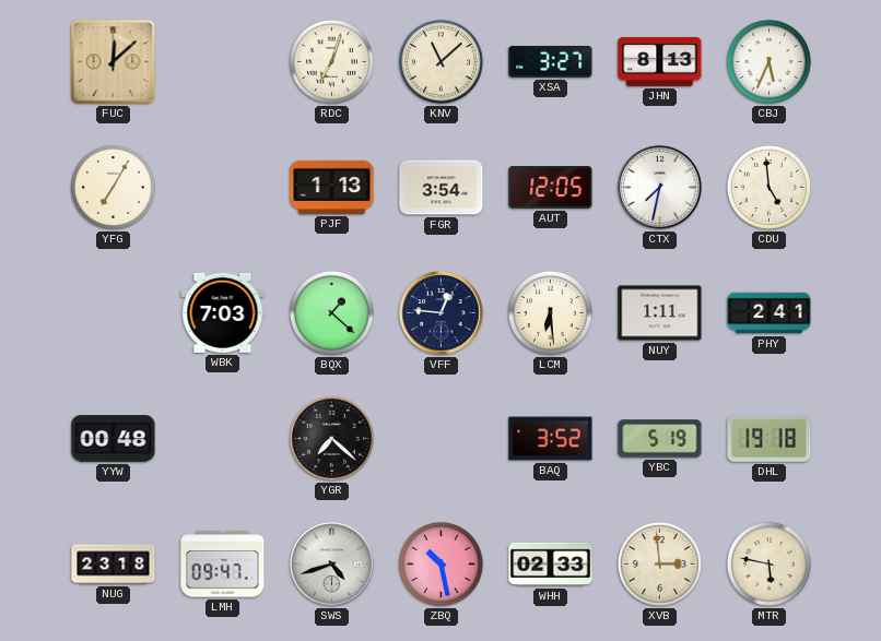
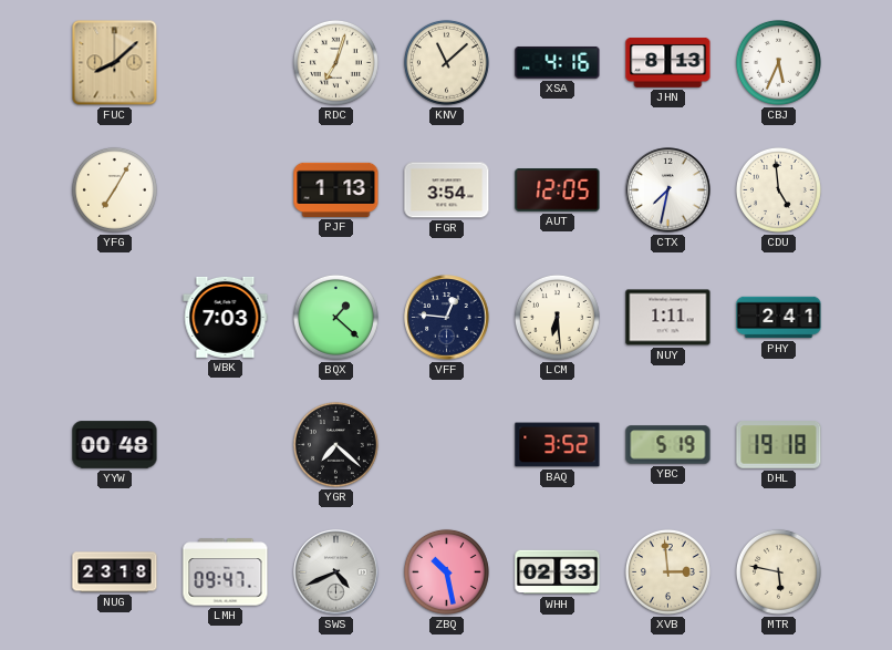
FUC: 12:08 -> 8:08
XSA: 3:27 -> 4:16
SWS: 4:42 -> 4:41
